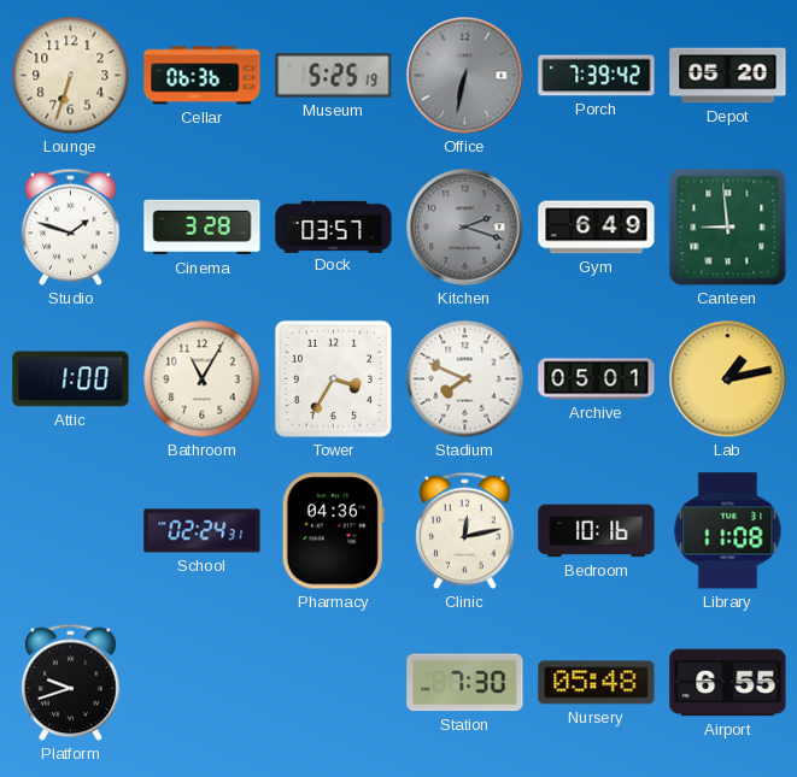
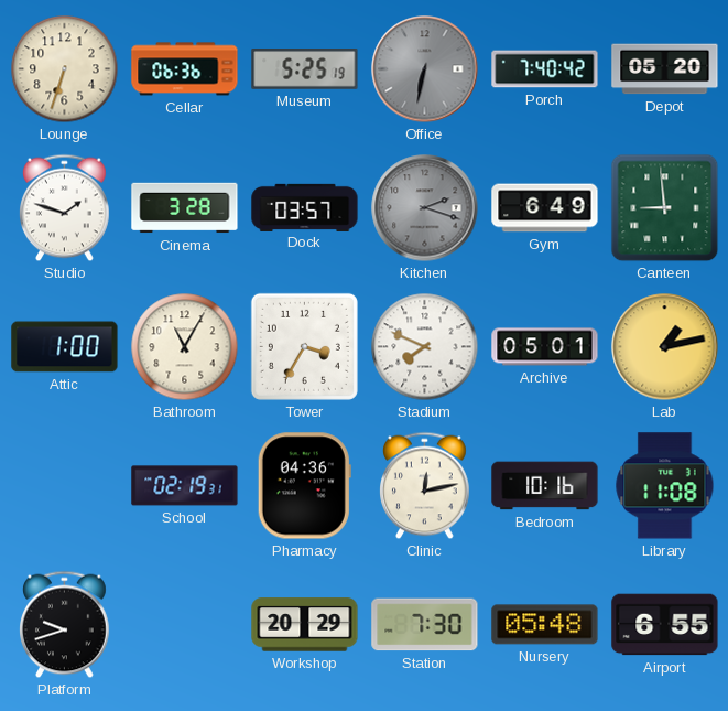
Porch: 7:39 -> 7:40
School: 02:24 -> 02:19
Workshop: none -> 20:29
